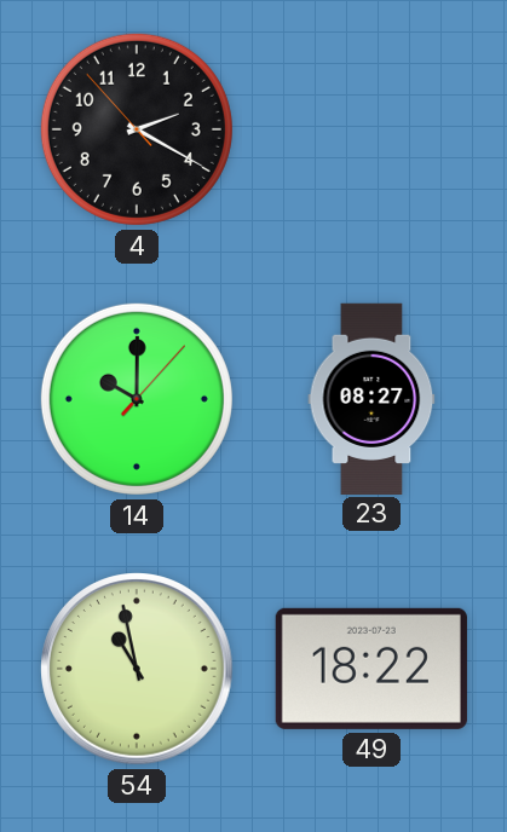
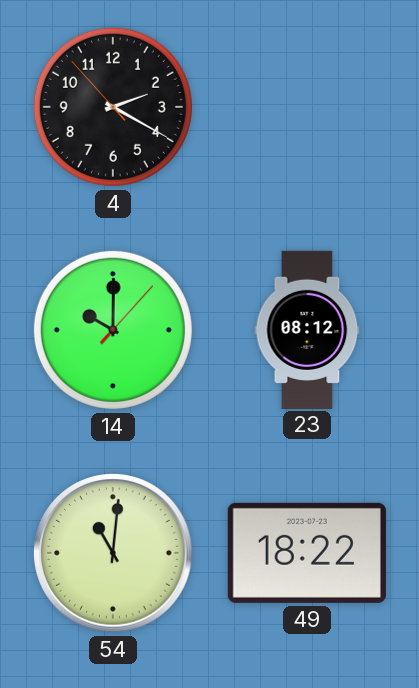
23: 08:27 -> 08:12
54: 10:58 -> 11:01
